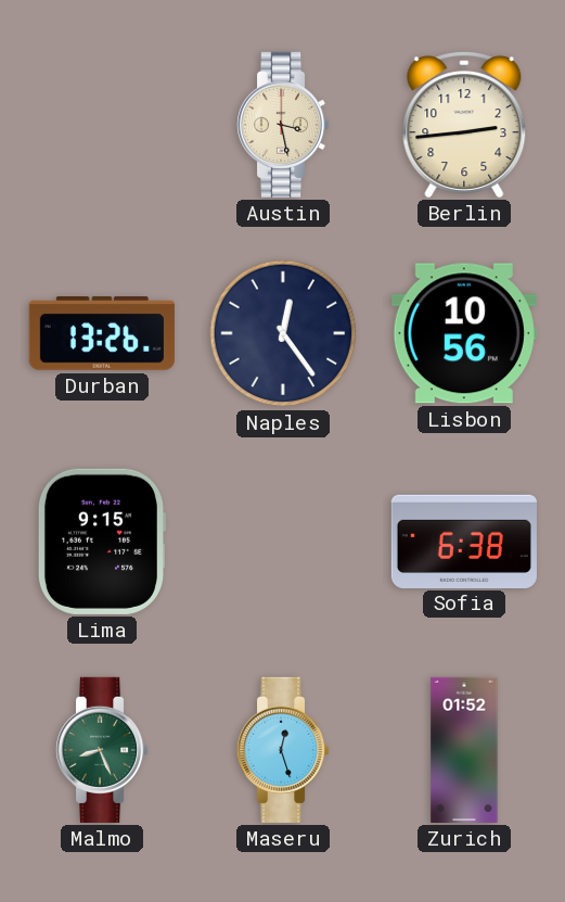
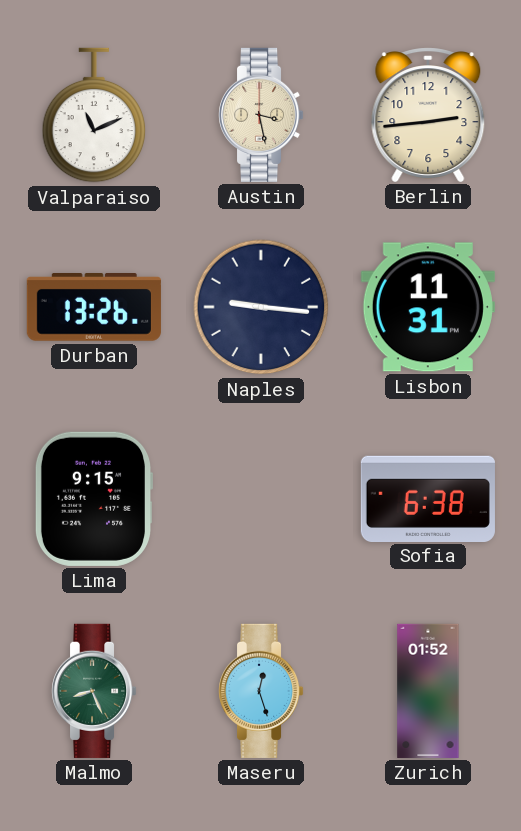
Valparaiso: none -> 11:11
Naples: 12:24 -> 9:16
Lisbon: 10:56 -> 11:31
